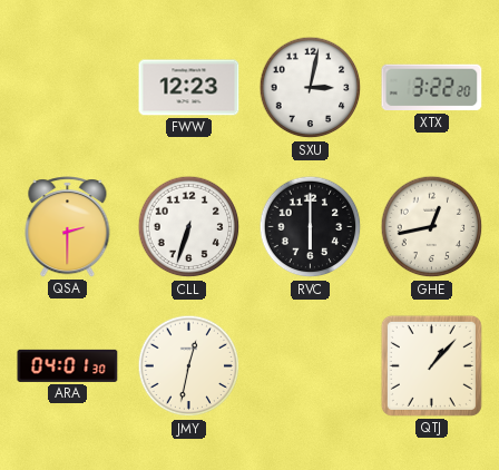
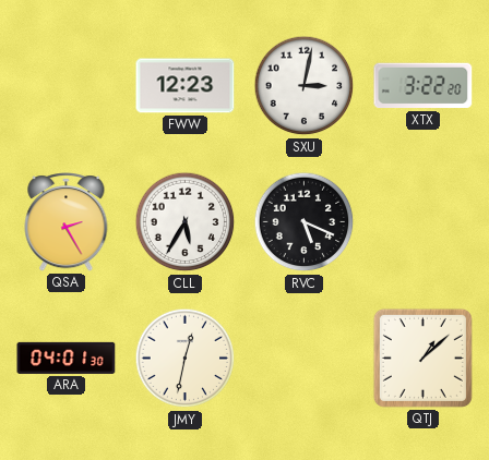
QSA: 2:30 -> 2:25
CLL: 6:33 -> 5:35
RVC: 6:00 -> 5:19
GHE: 12:43 -> none
QTJ: 1:07 -> 1:08
